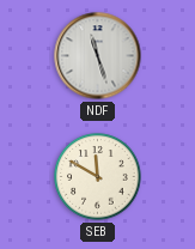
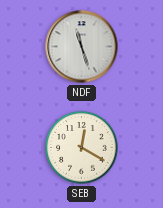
SEB: 11:50 -> 12:20
